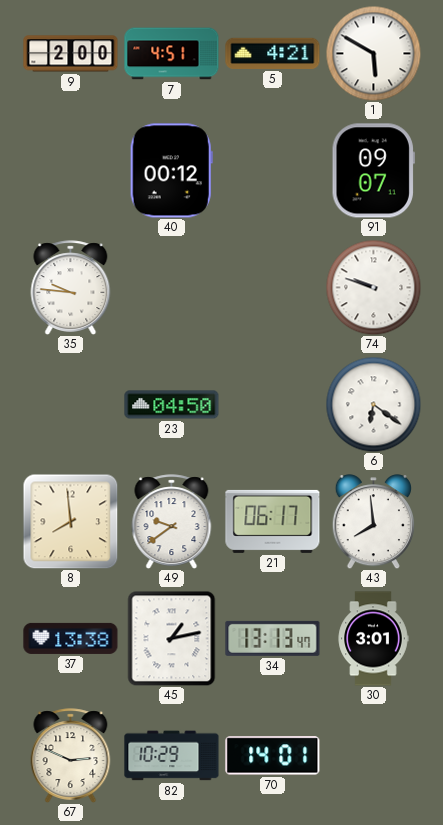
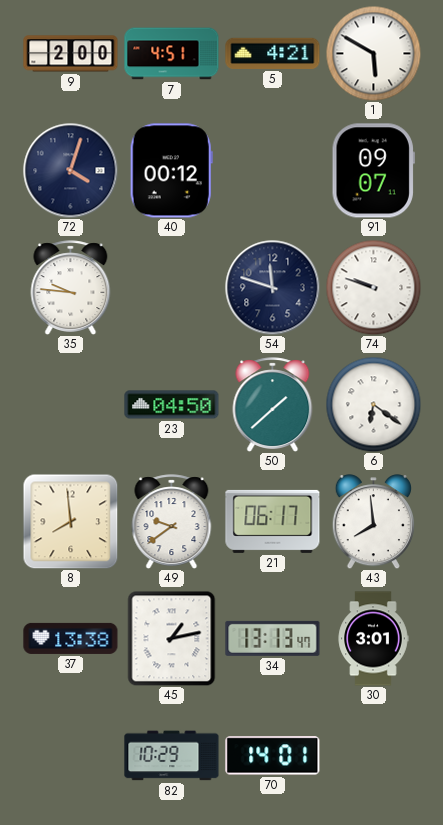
72: none -> 4:03
54: none -> 11:48
50: none -> 1:38
67: 2:49 -> none
